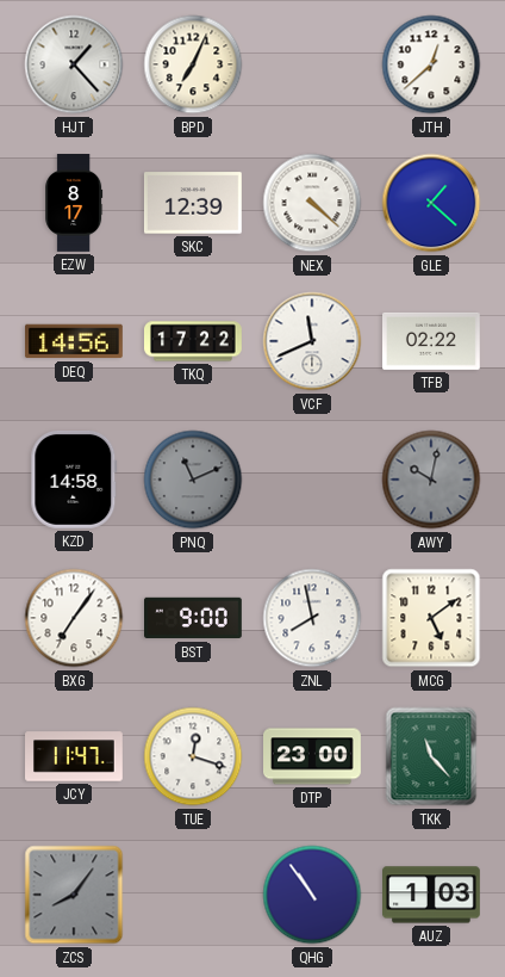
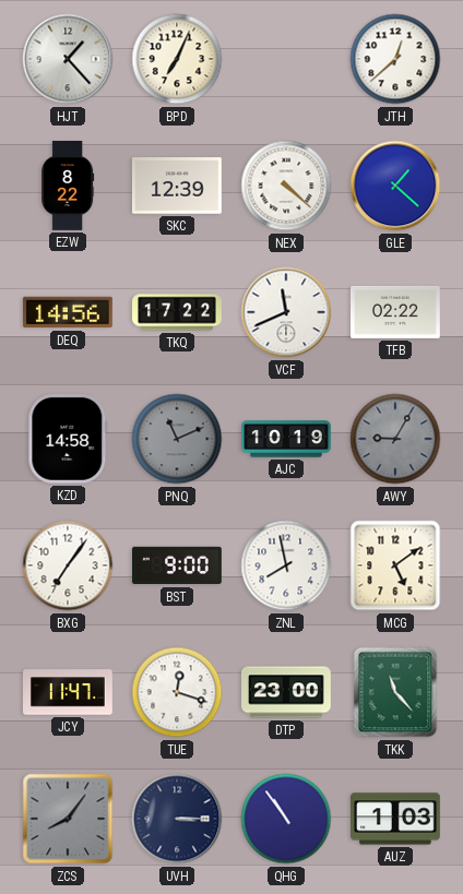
EZW: 8:17 -> 8:22
AJC: none -> 10:19
AWY: 10:02 -> 9:05
UVH: none -> 3:15
